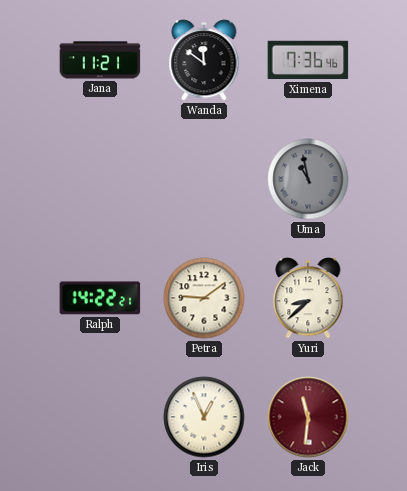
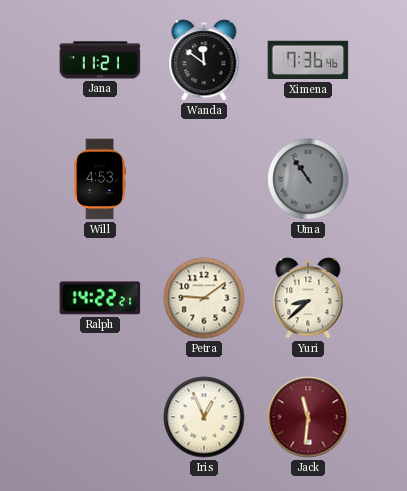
Will: none -> 4:53
Uma: 10:58 -> 10:54
